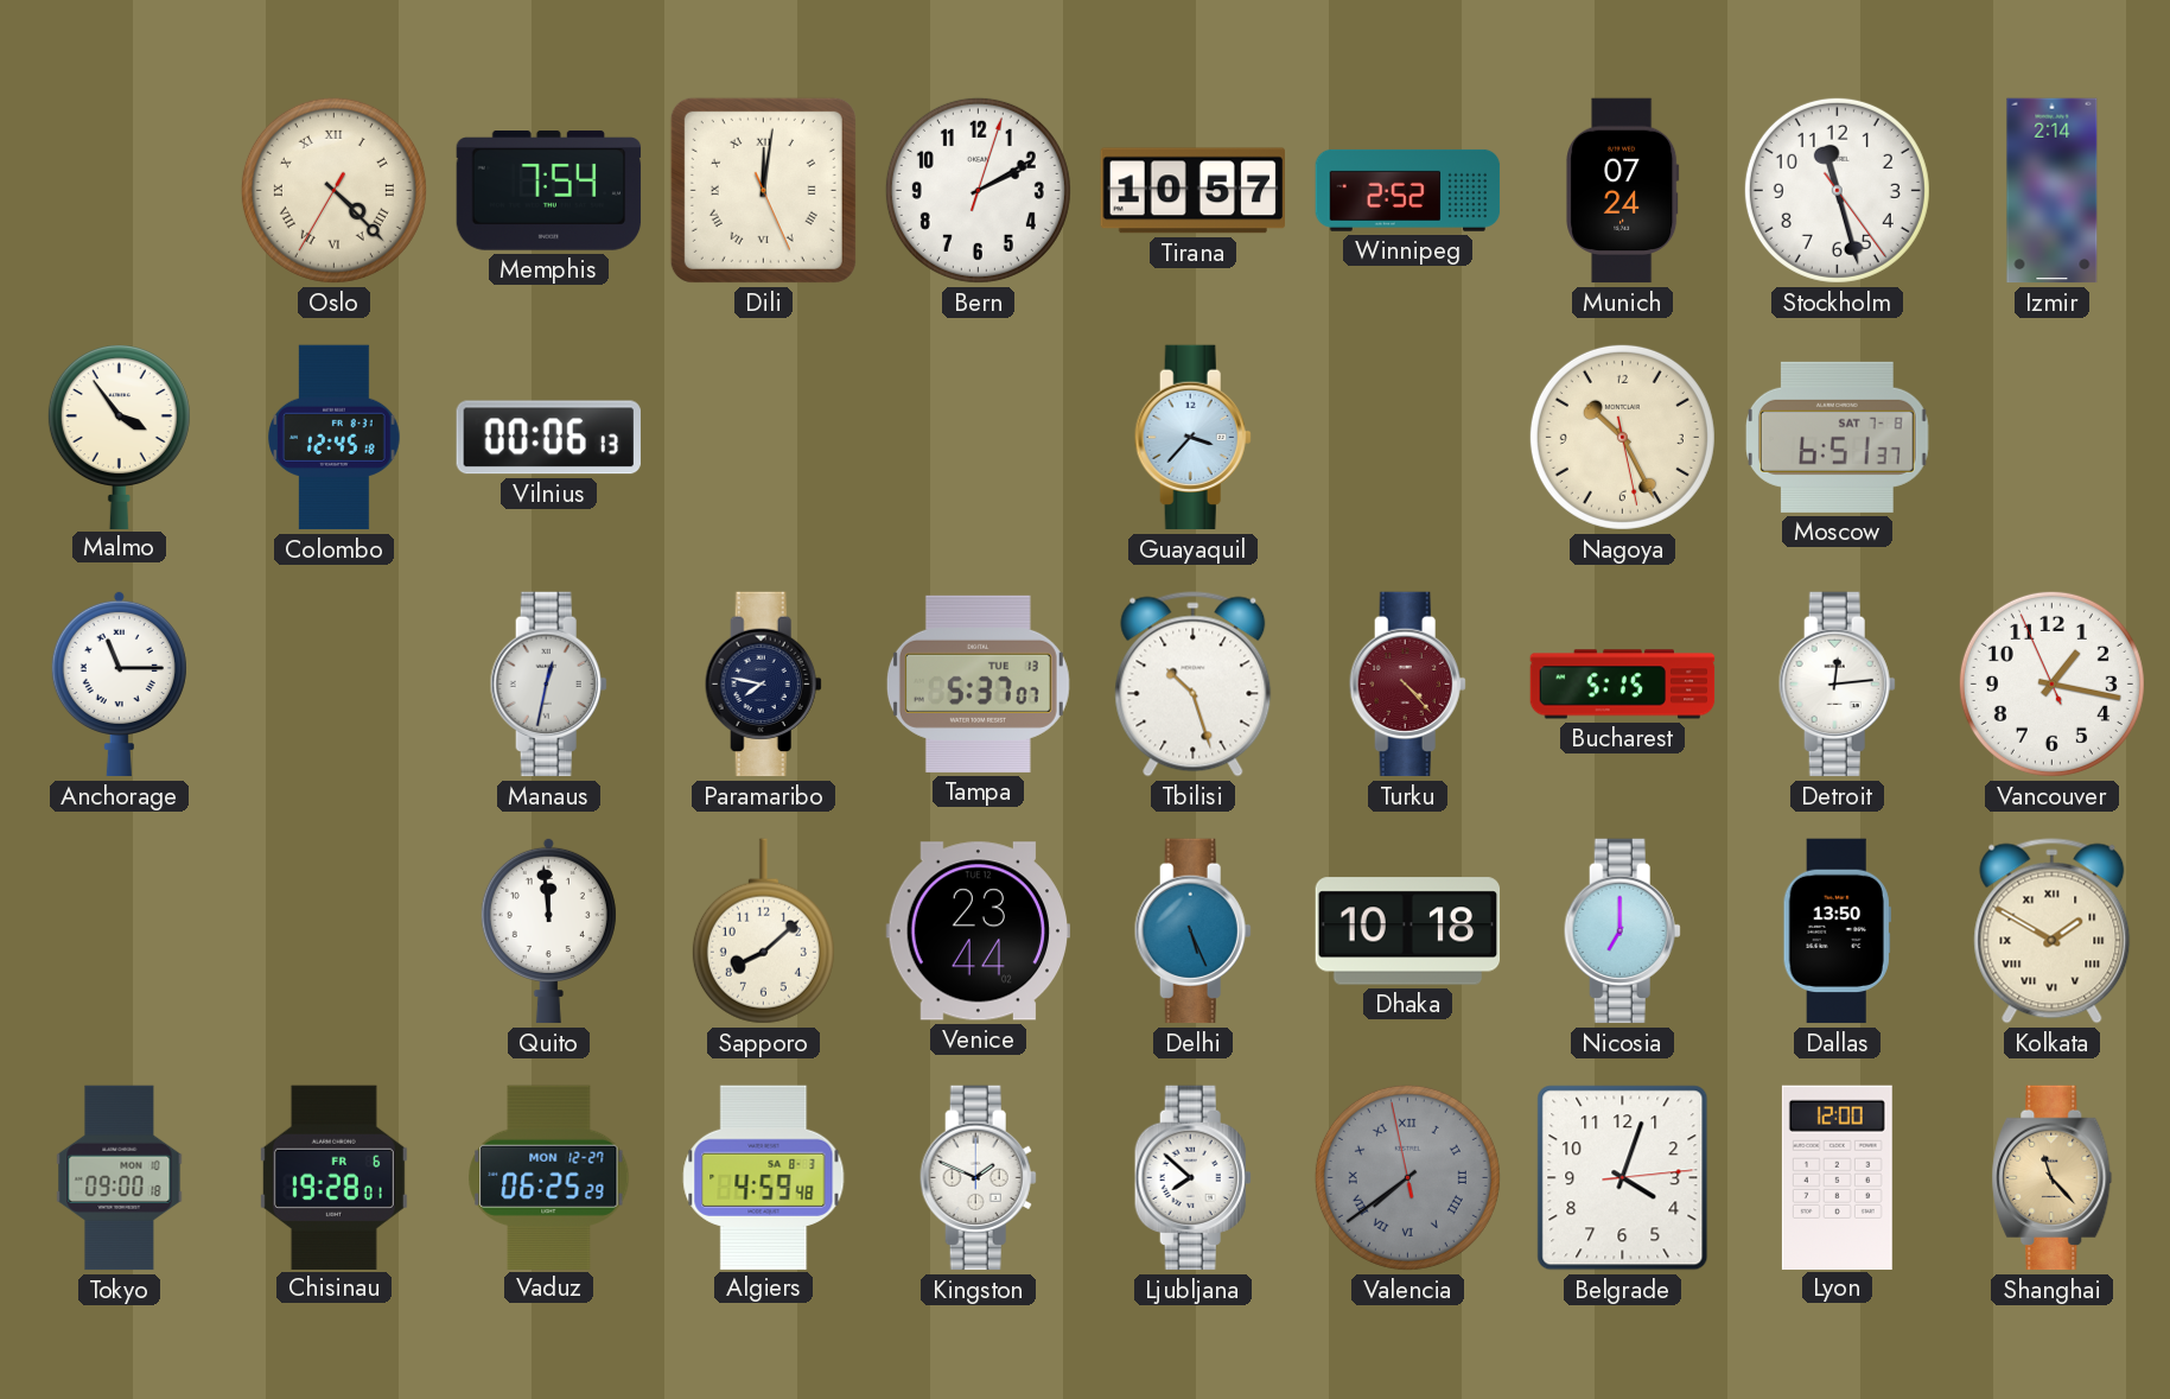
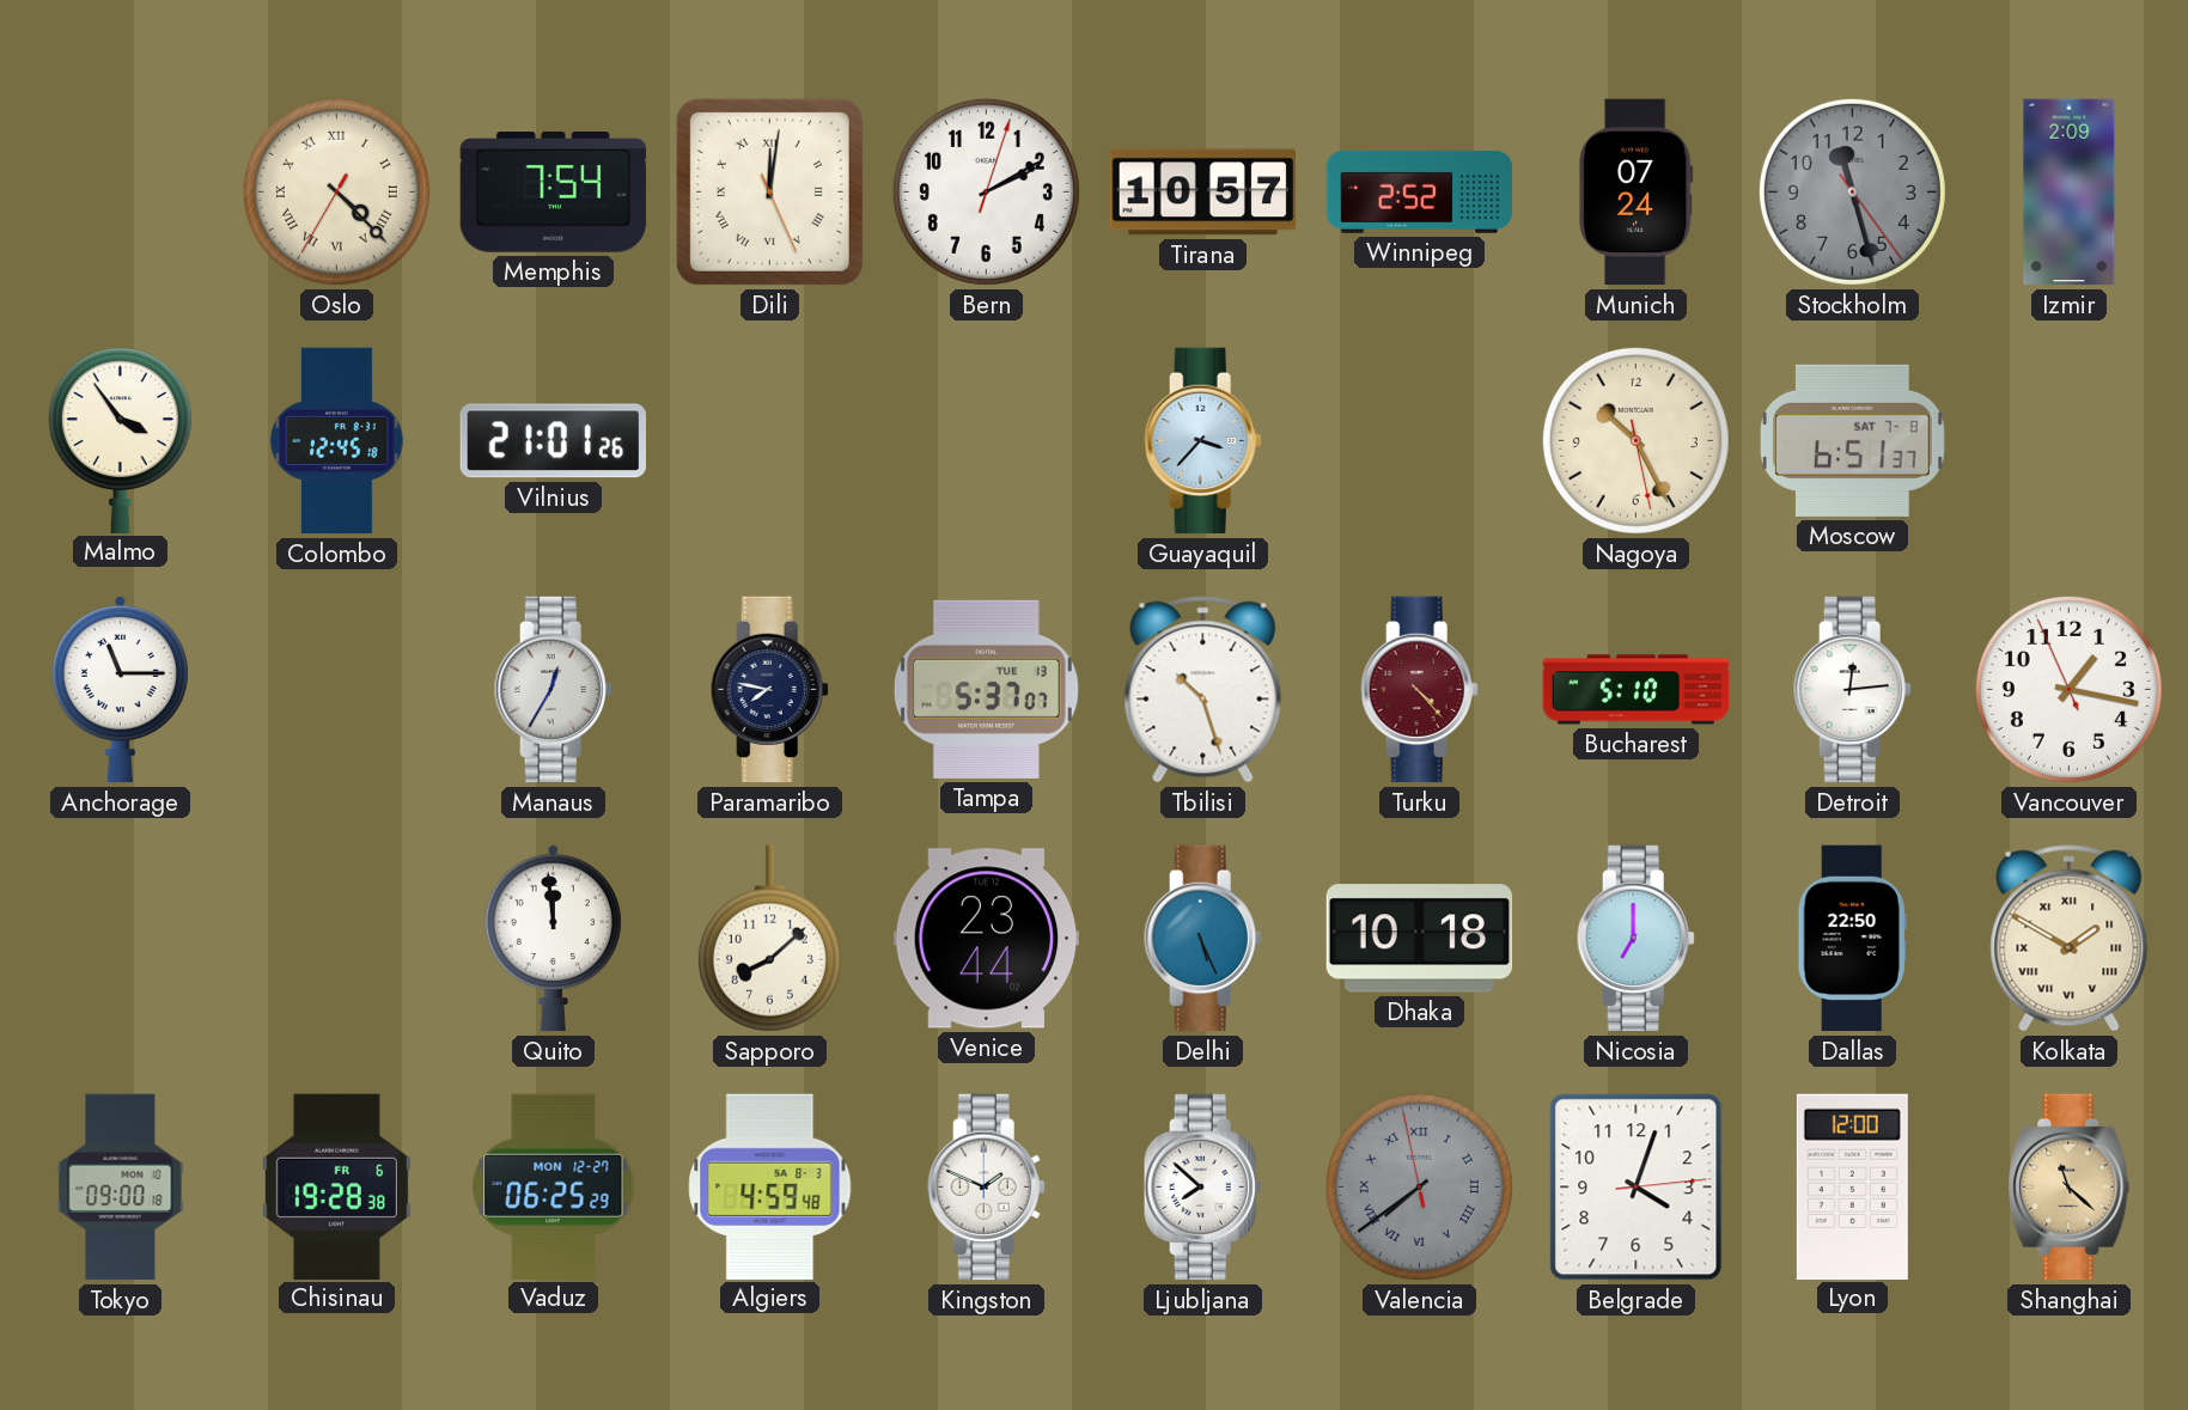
Stockholm dial: white -> grey
Izmir: 2:14 -> 2:09
Vilnius: 00:06 -> 21:01
Manaus: 12:32 -> 12:35
Bucharest: 5:15 -> 5:10
Dallas: 13:50 -> 22:50
Chisinau: 19:28:01 -> 19:28:38
Shanghai: 11:23 -> 11:22
